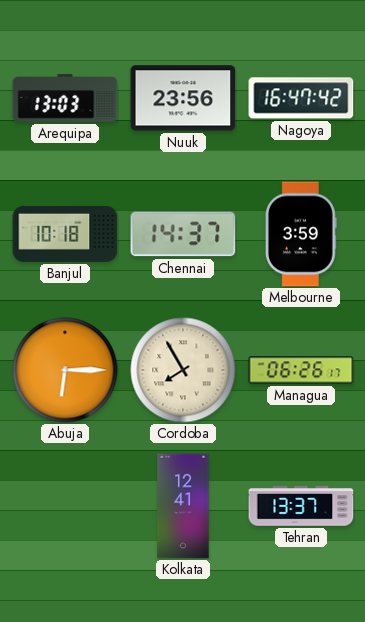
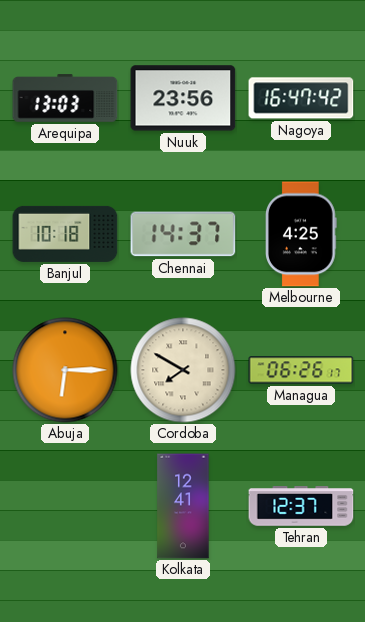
Melbourne: 3:59 -> 4:25
Cordoba: 7:55 -> 7:50
Tehran: 13:37 -> 12:37
